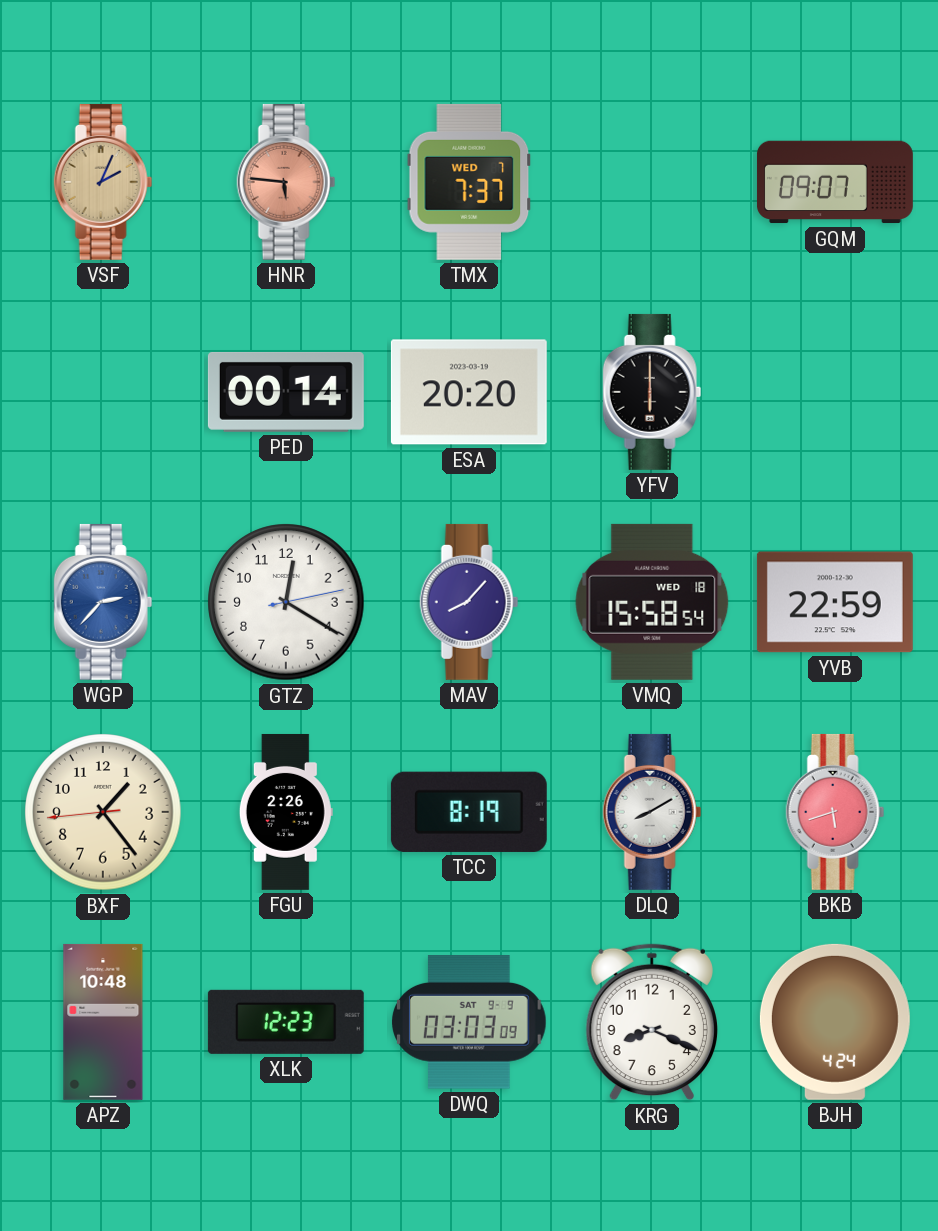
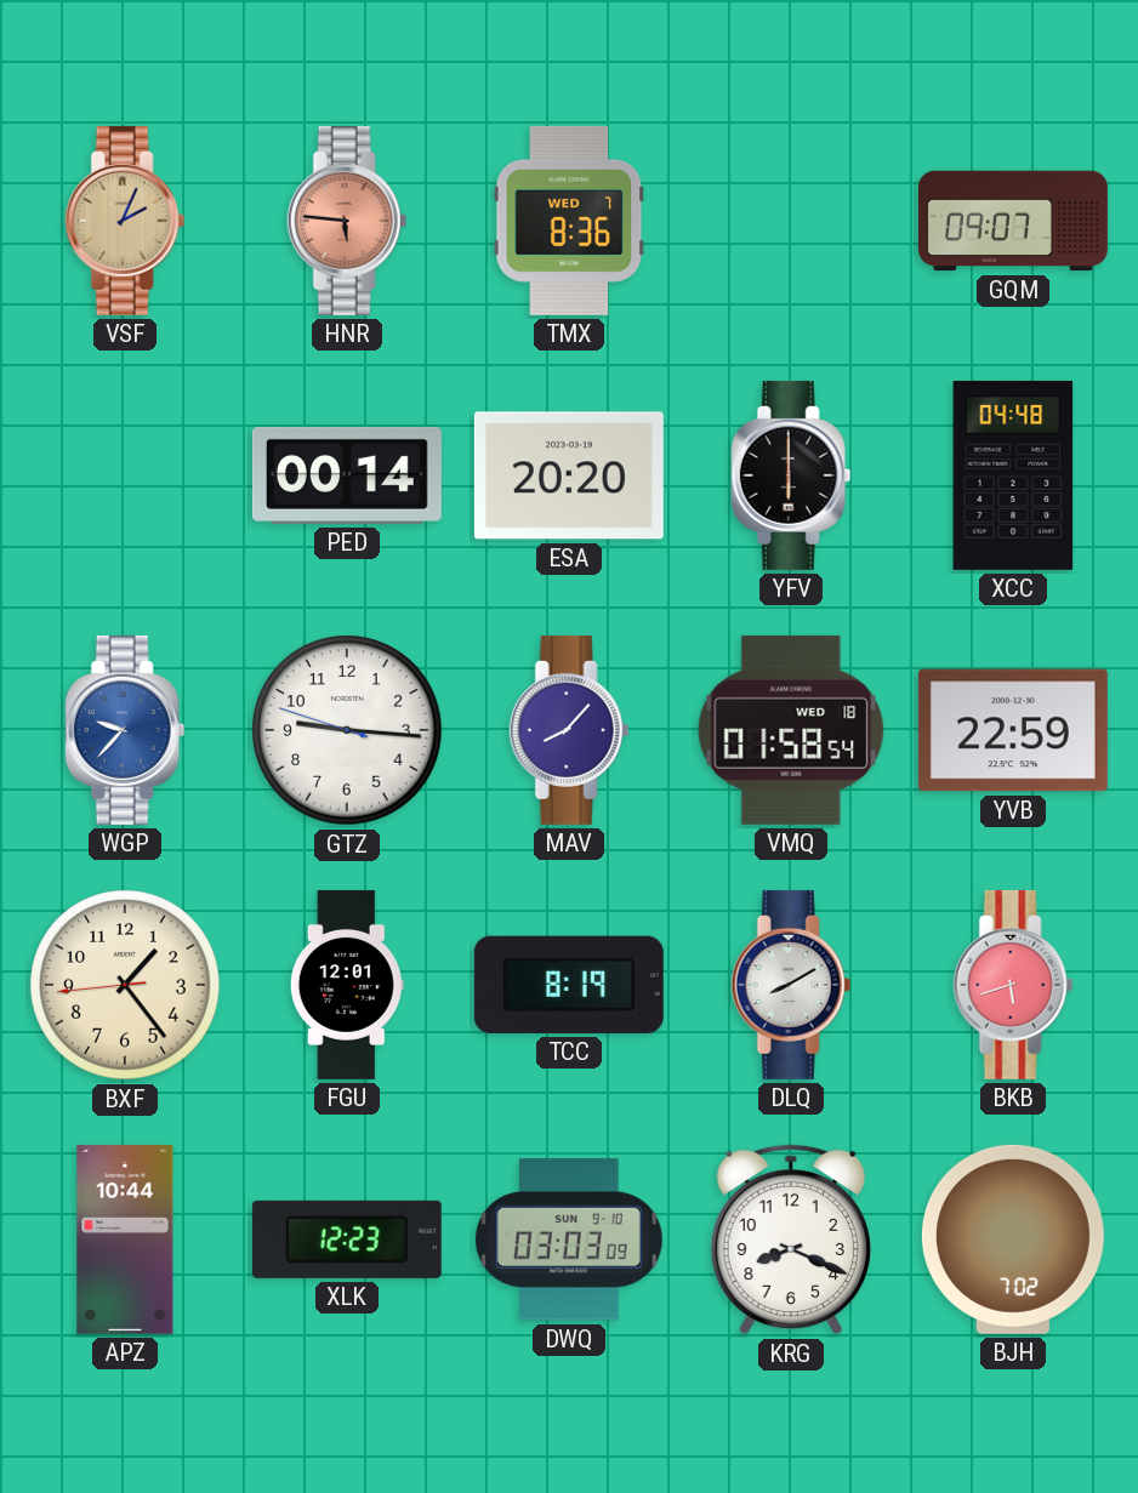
TMX: 7:37 -> 8:36
XCC: none -> 04:48
WGP: 2:37 -> 9:37
GTZ: 12:20 -> 9:15
VMQ: 15:58 -> 01:58
FGU: 2:26 -> 12:01
APZ: 10:48 -> 10:44
DWQ date: SAT 9-9 -> SUN 9-10
BJH: 4:24 -> 7:02
